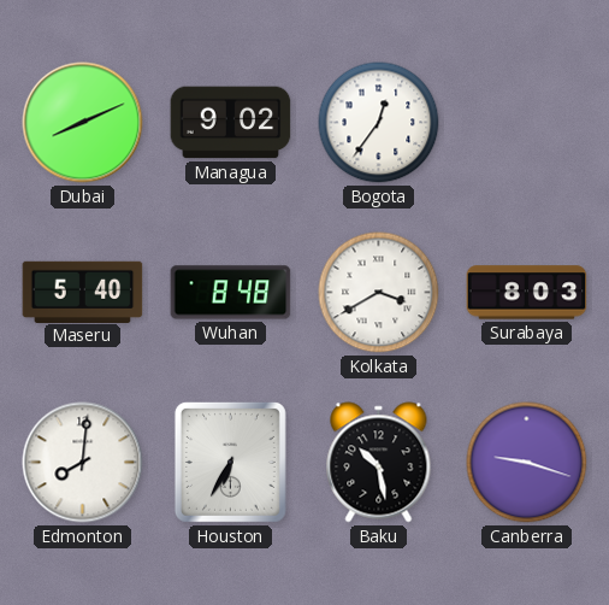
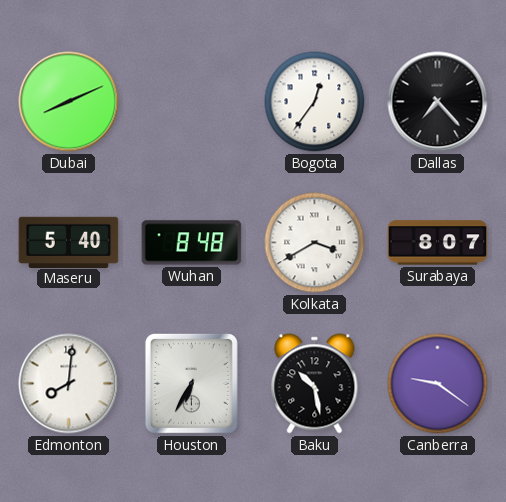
Managua: 9:02 -> none
Dallas: none -> 7:23
Surabaya: 8:03 -> 8:07
Canberra: 9:18 -> 9:21
